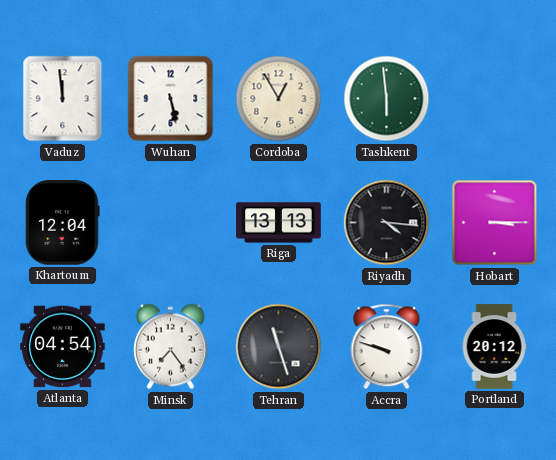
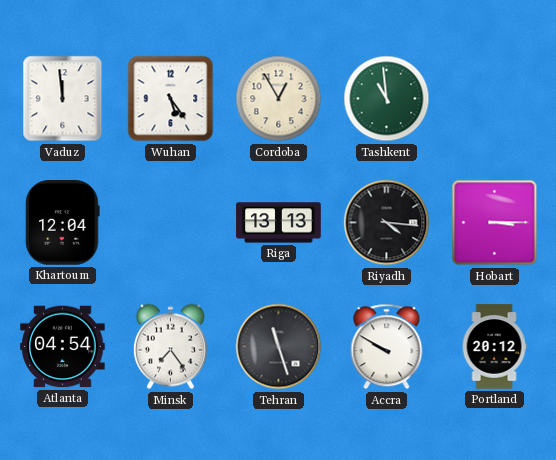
Wuhan: 5:28 -> 5:24
Tashkent: 5:59 -> 10:59
Accra: 9:48 -> 9:50
